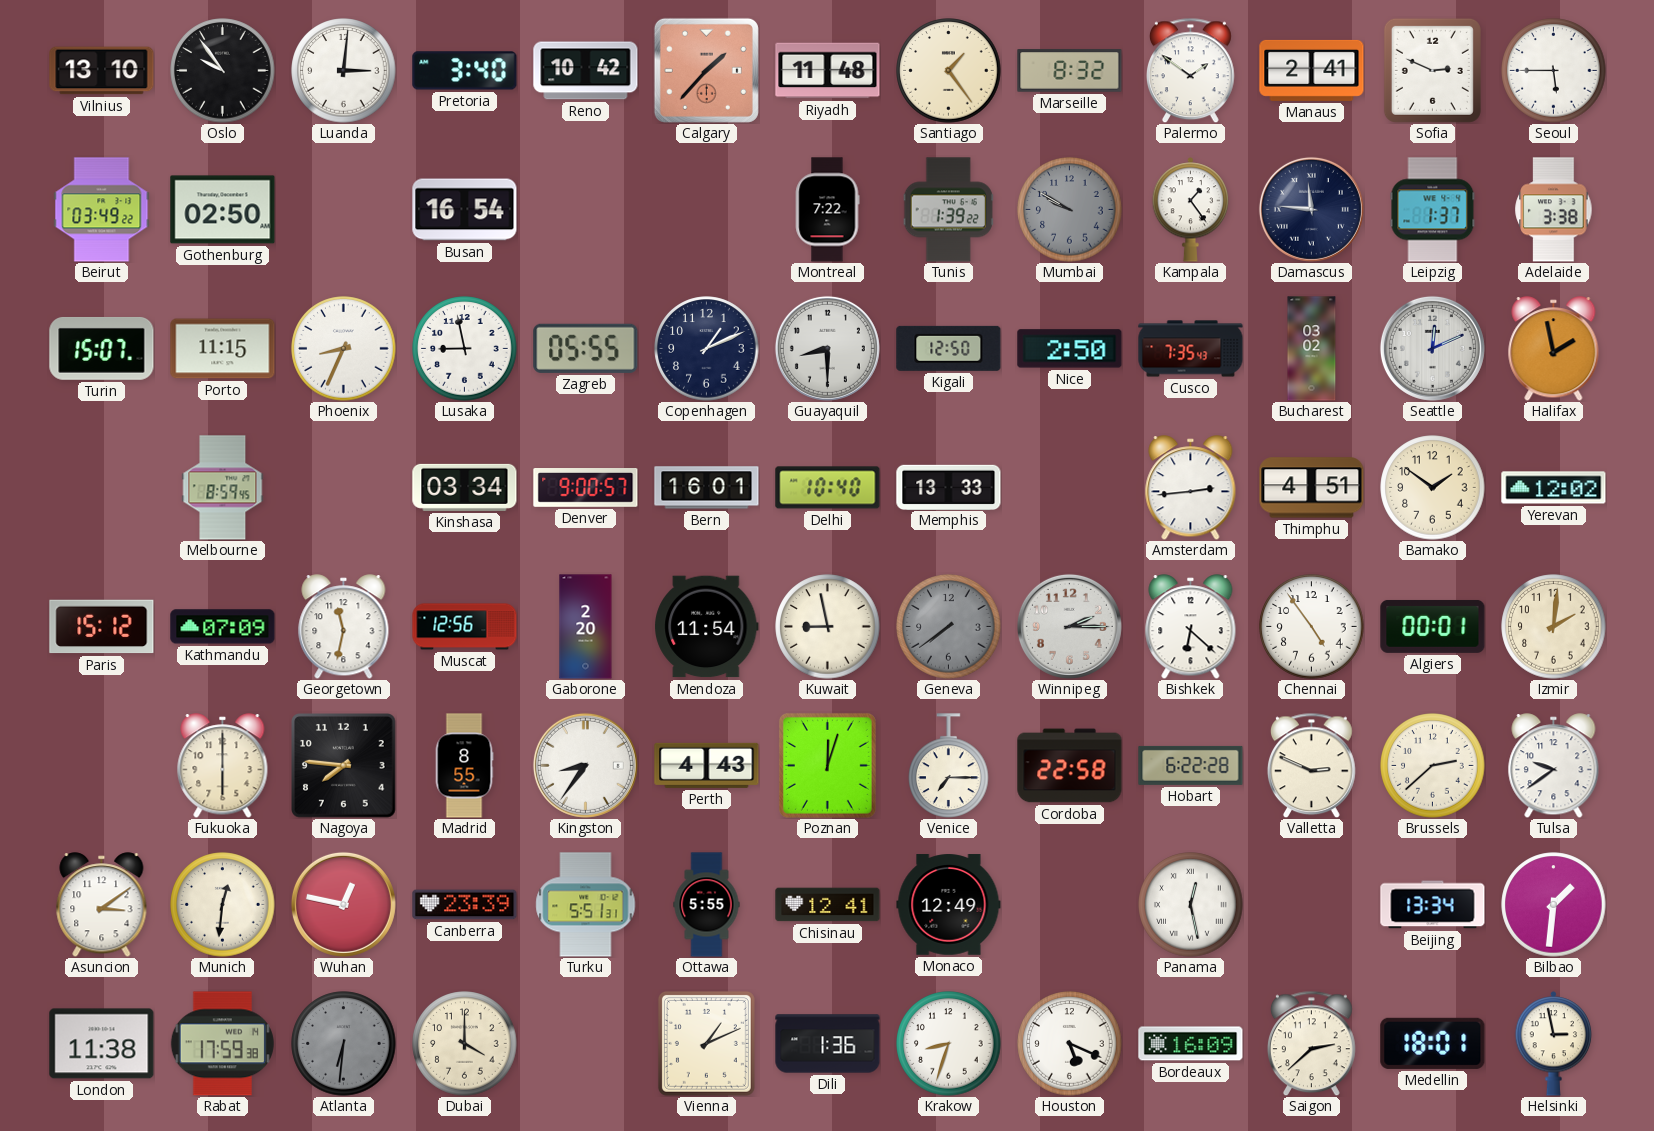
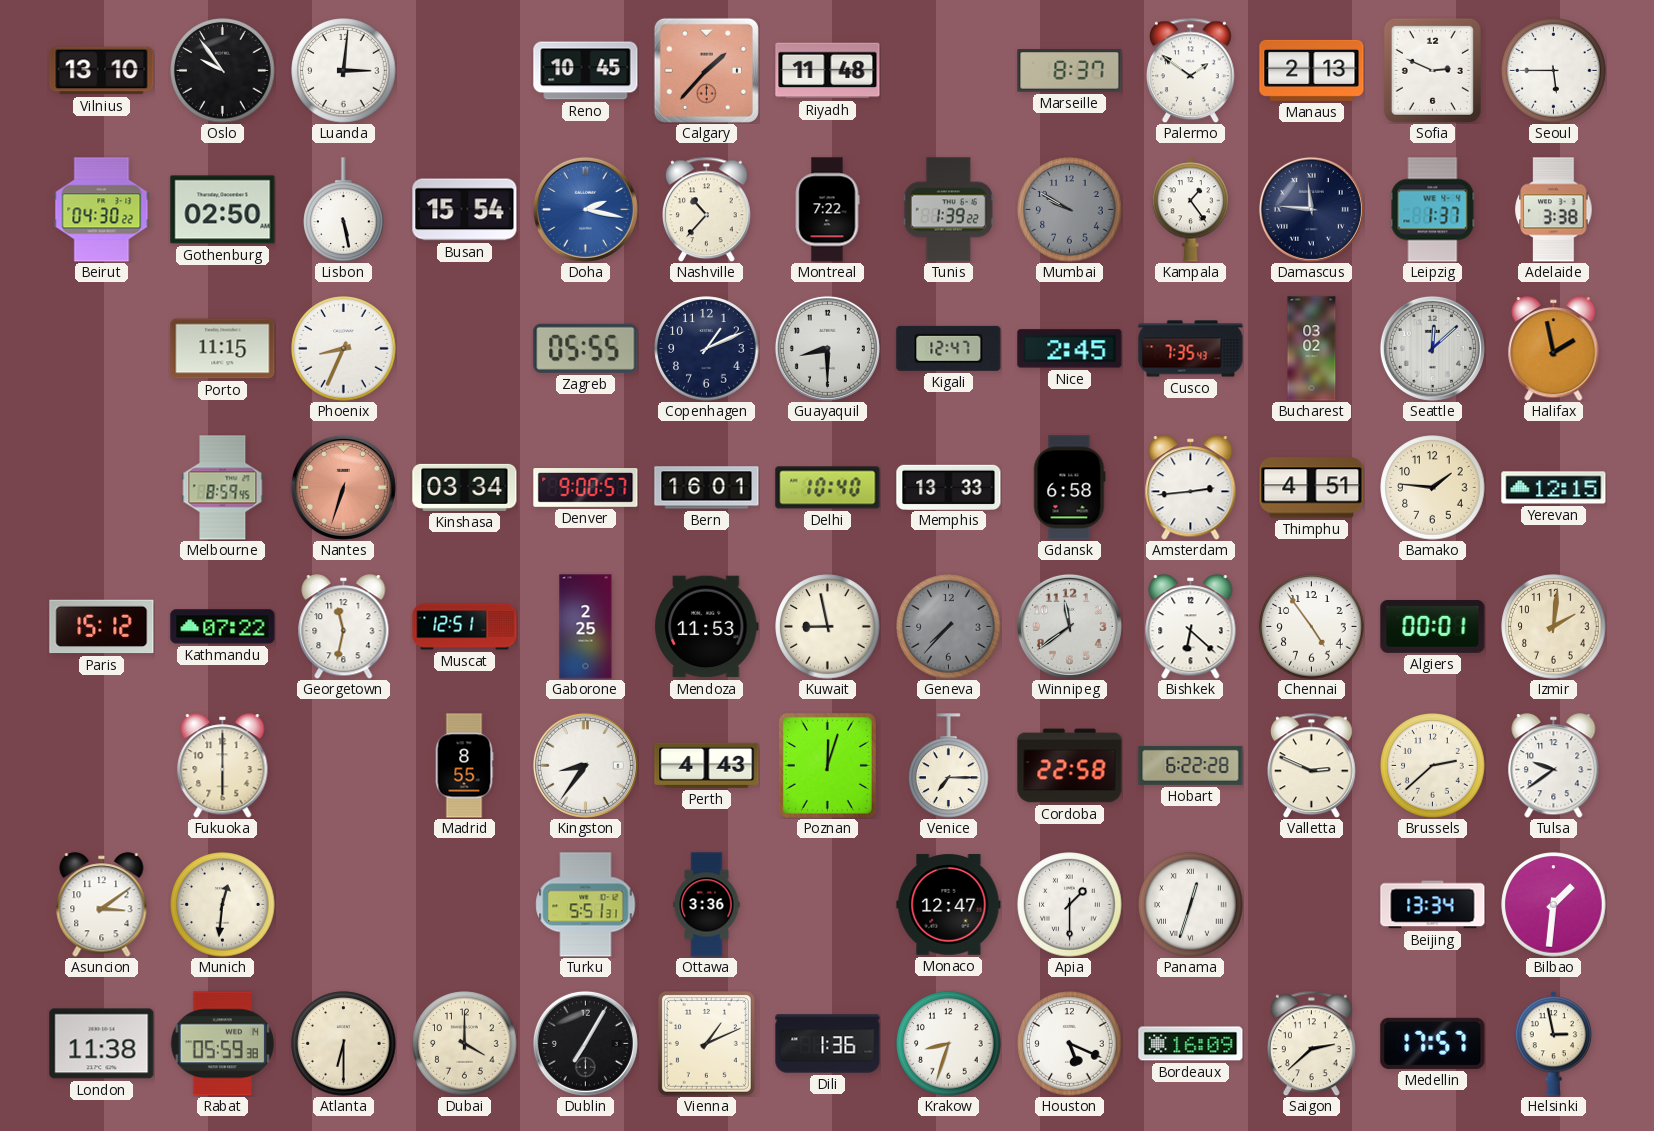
Pretoria: 3:40 -> none
Reno: 10:42 -> 10:45
Santiago: 1:24 -> none
Marseille: 8:32 -> 8:37
Manaus: 2:41 -> 2:13
Beirut: 03:49 -> 04:30
Lisbon: none -> 5:28
Busan: 16:54 -> 15:54
Doha: none -> 2:17
Nashville: none -> 10:37
Turin: 15:07 -> none
Lusaka: 8:58 -> none
Kigali: 12:50 -> 12:47
Nice: 2:50 -> 2:45
Seattle: 12:11 -> 12:08
Nantes: none -> 6:33
Gdansk: none -> 6:58
Bamako: 1:51 -> 1:46
Yerevan: 12:02 -> 12:15
Kathmandu: 07:09 -> 07:22
Muscat: 12:56 -> 12:51
Gaborone: 2:20 -> 2:25
Mendoza: 11:54 -> 11:53
Geneva: 7:39 -> 7:37
Winnipeg: 2:15 -> 11:39
Nagoya: 7:46 -> none
Wuhan: 12:47 -> none
Canberra: 23:39 -> none
Ottawa: 5:55 -> 3:36
Chisinau: 12:41 -> none
Monaco: 12:49 -> 12:47
Apia: none -> 1:30
Panama: 12:28 -> 12:33
Rabat: 17:59 -> 05:59
Atlanta: 6:31 -> 6:30
Atlanta dial: grey -> cream
Dublin: none -> 7:05
Medellin: 18:01 -> 17:57
